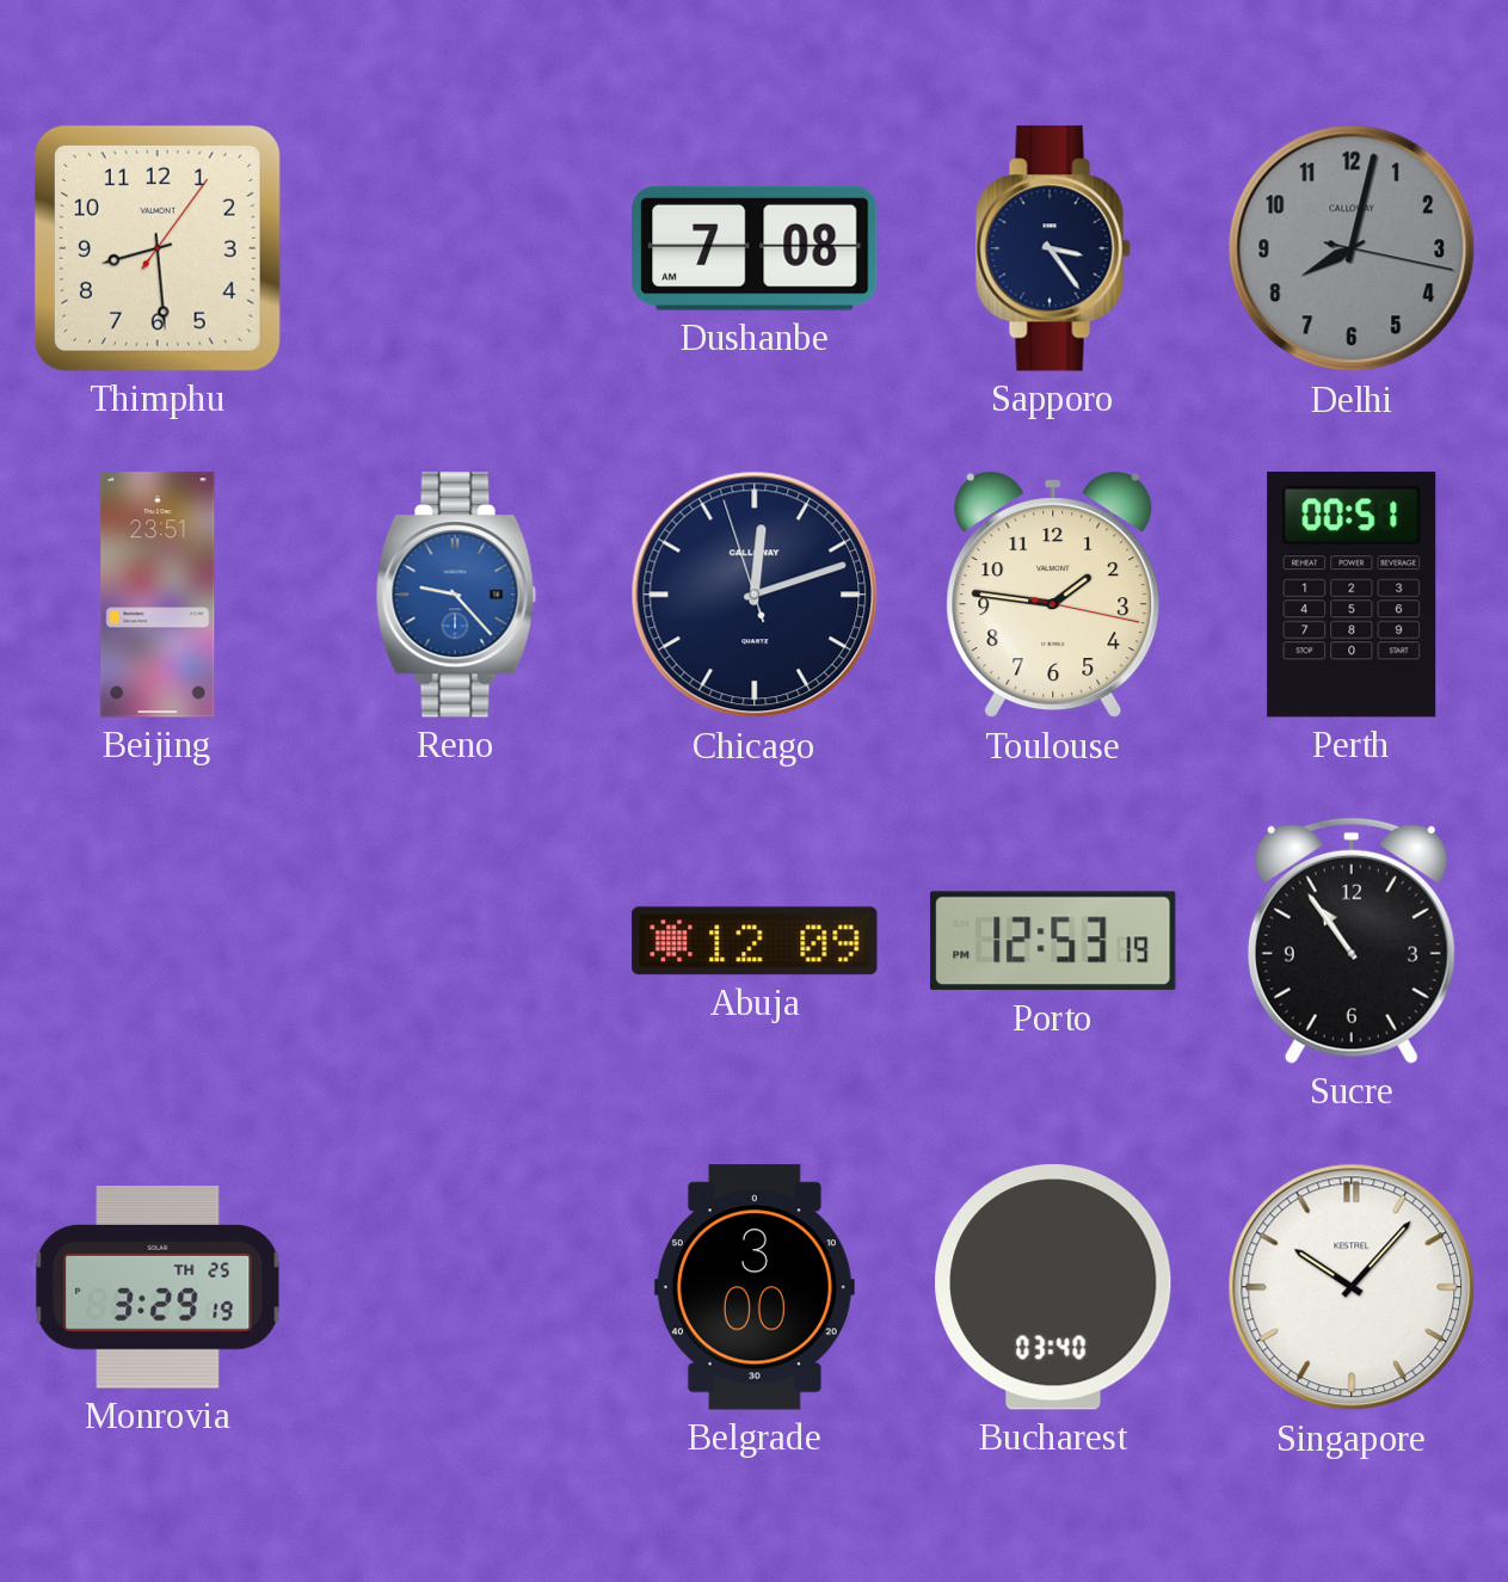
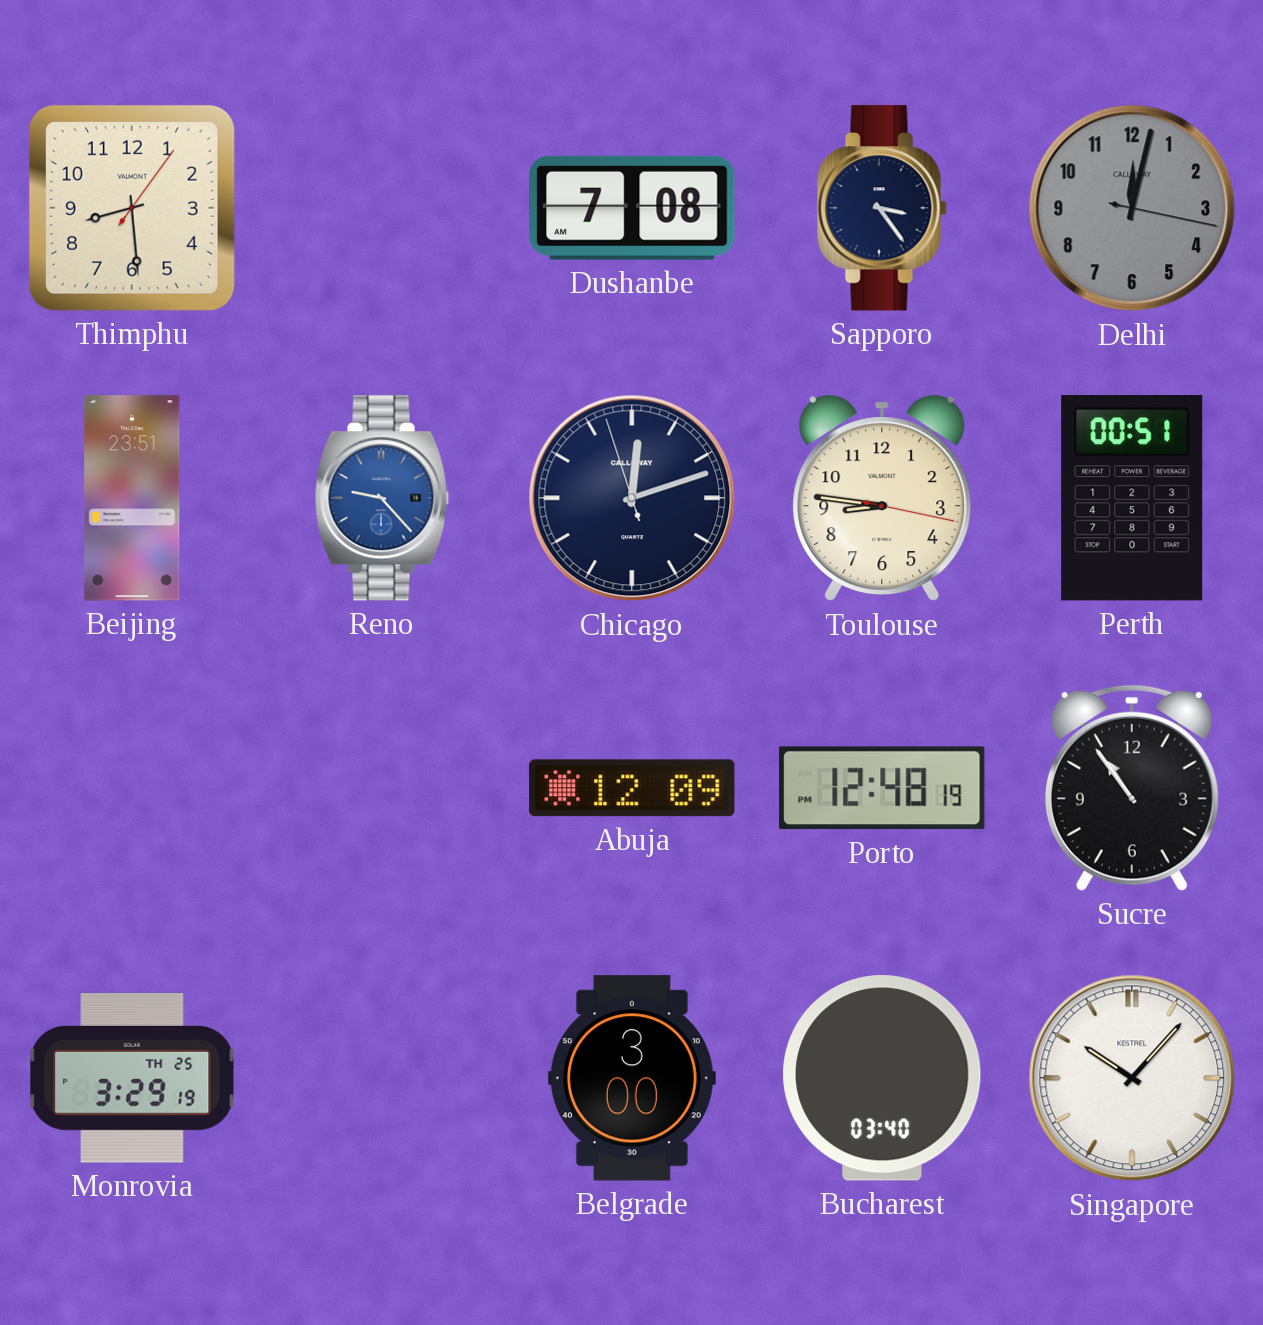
Delhi: 8:02 -> 12:02
Toulouse: 1:46 -> 8:46
Porto: 12:53 -> 12:48
